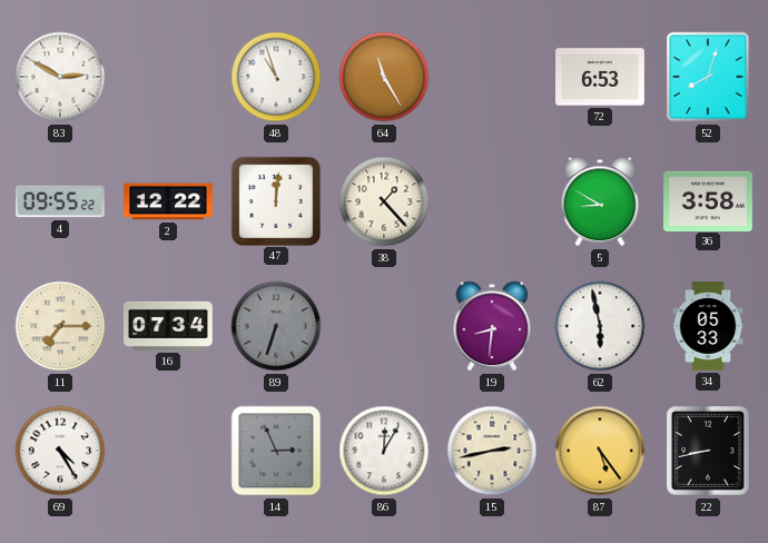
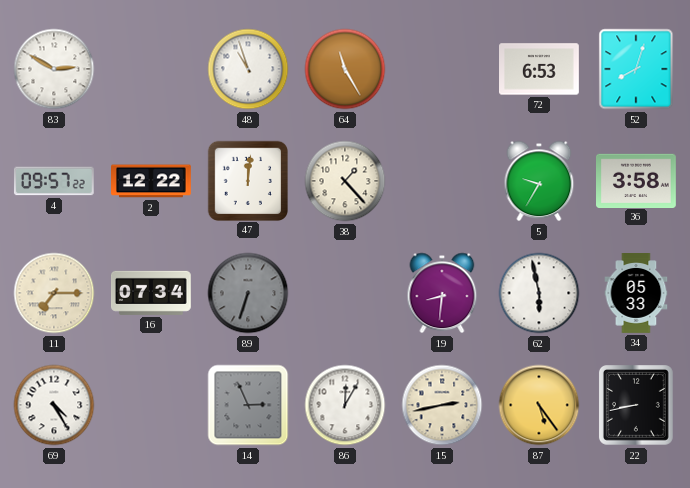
4: 09:55 -> 09:57
5: 8:50 -> 9:35
